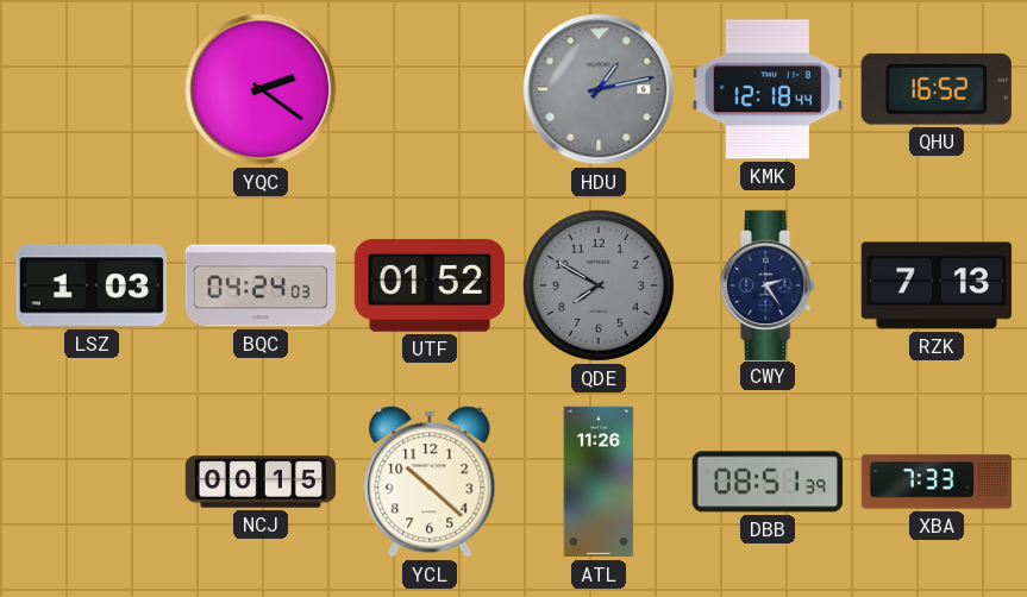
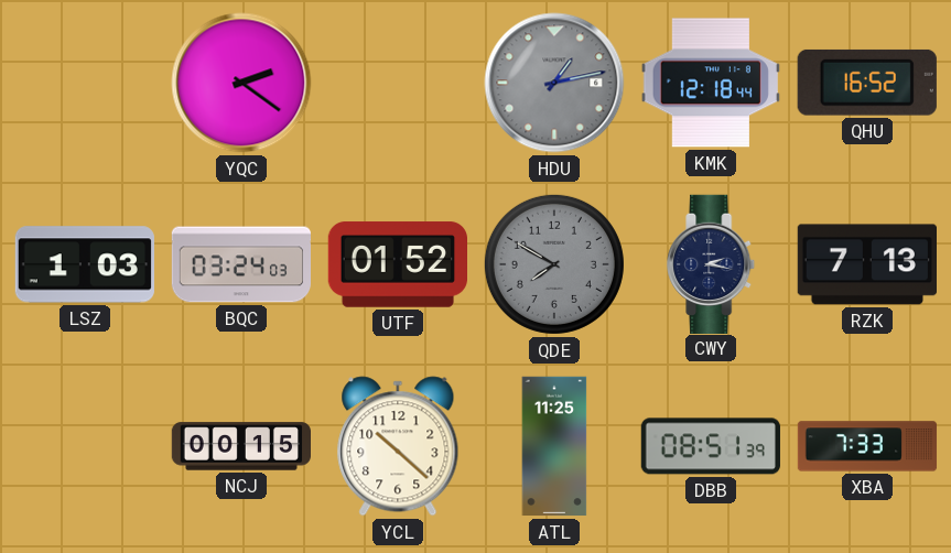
BQC: 04:24 -> 03:24
CWY: 2:24 -> 2:17
ATL: 11:26 -> 11:25
